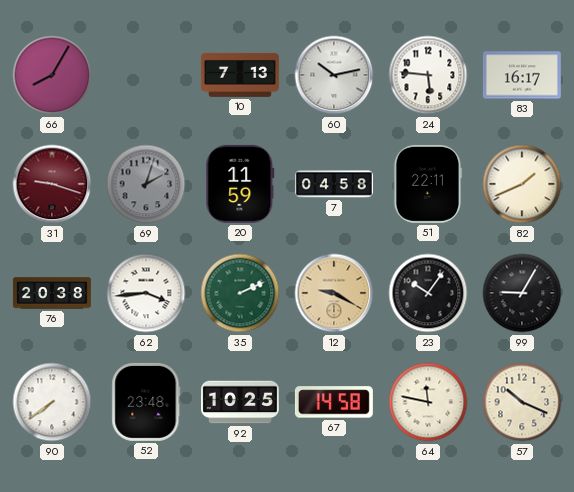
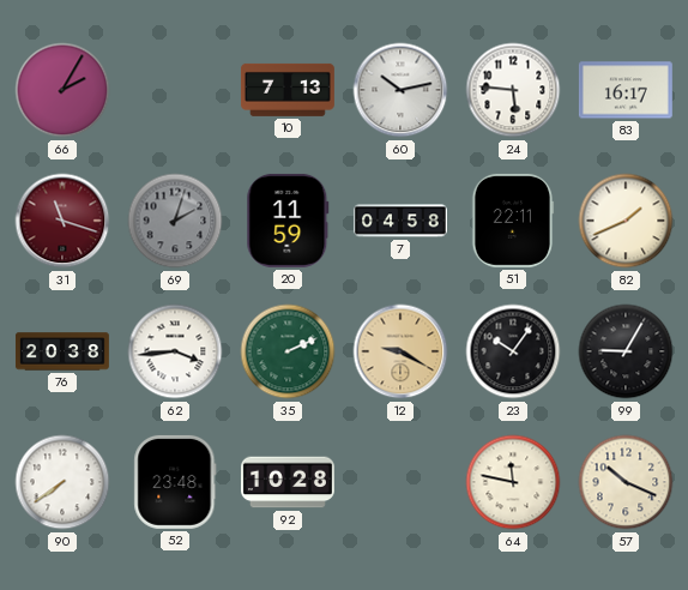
66: 8:05 -> 2:05
31: 9:18 -> 11:18
92: 10:25 -> 10:28
67: 14:58 -> none
